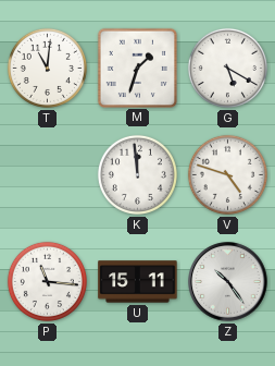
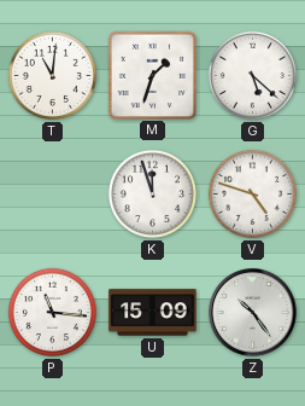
G: 5:20 -> 5:22
K: 11:59 -> 11:57
U: 15:11 -> 15:09
